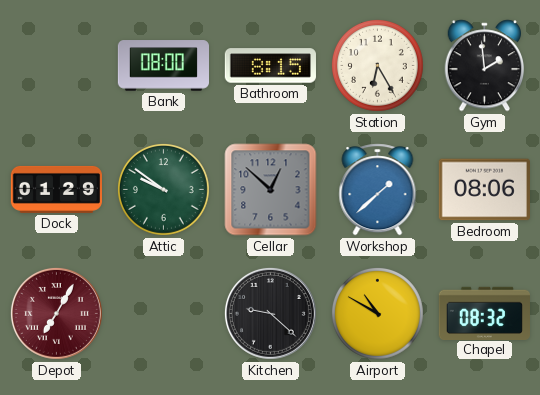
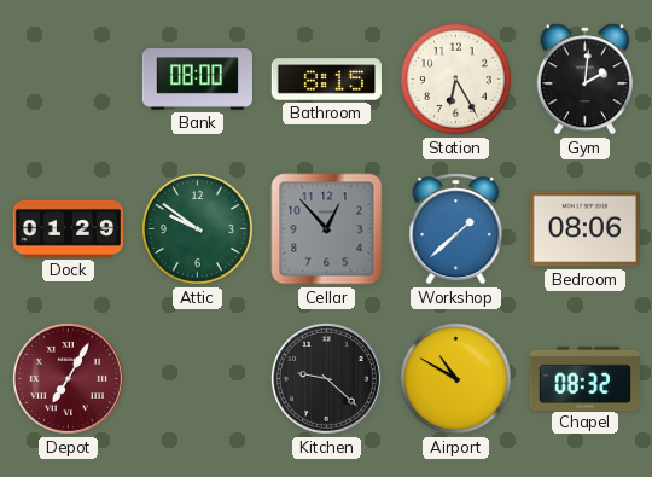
Gym: 1:59 -> 2:01
Cellar: 12:52 -> 12:53
